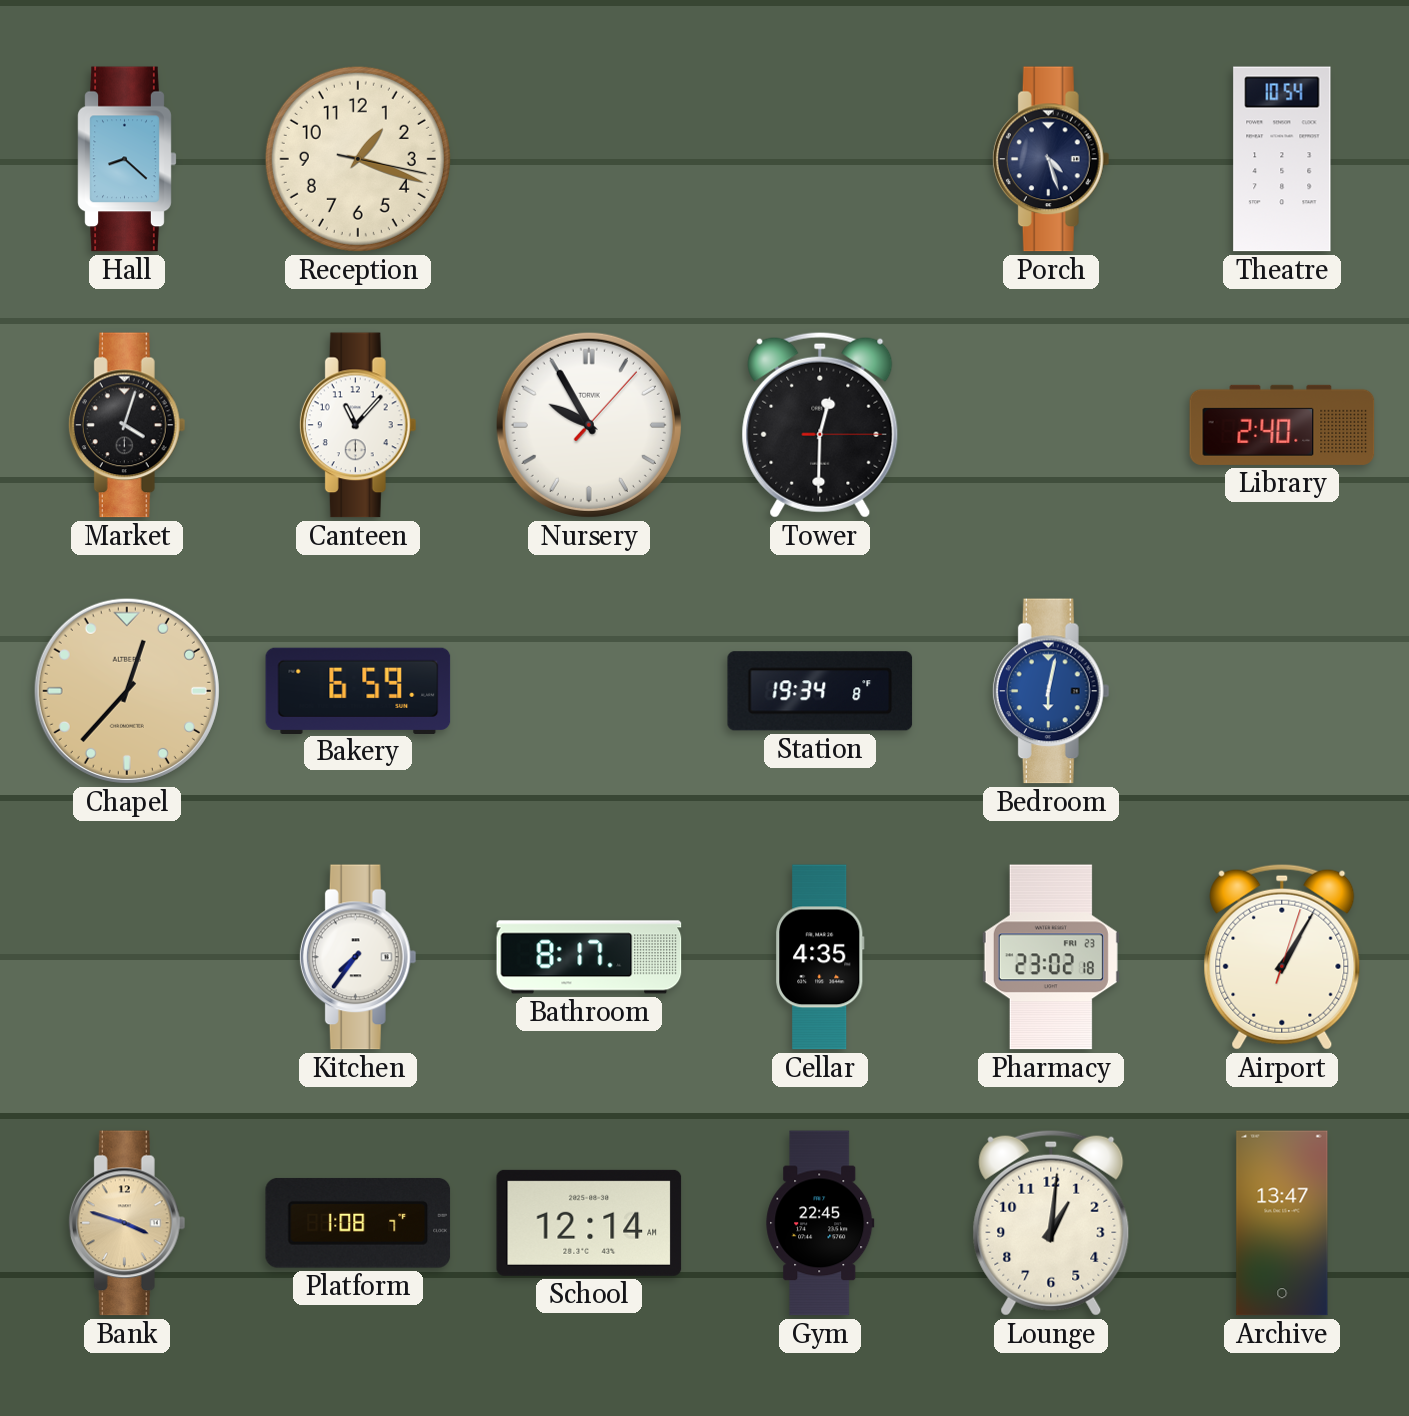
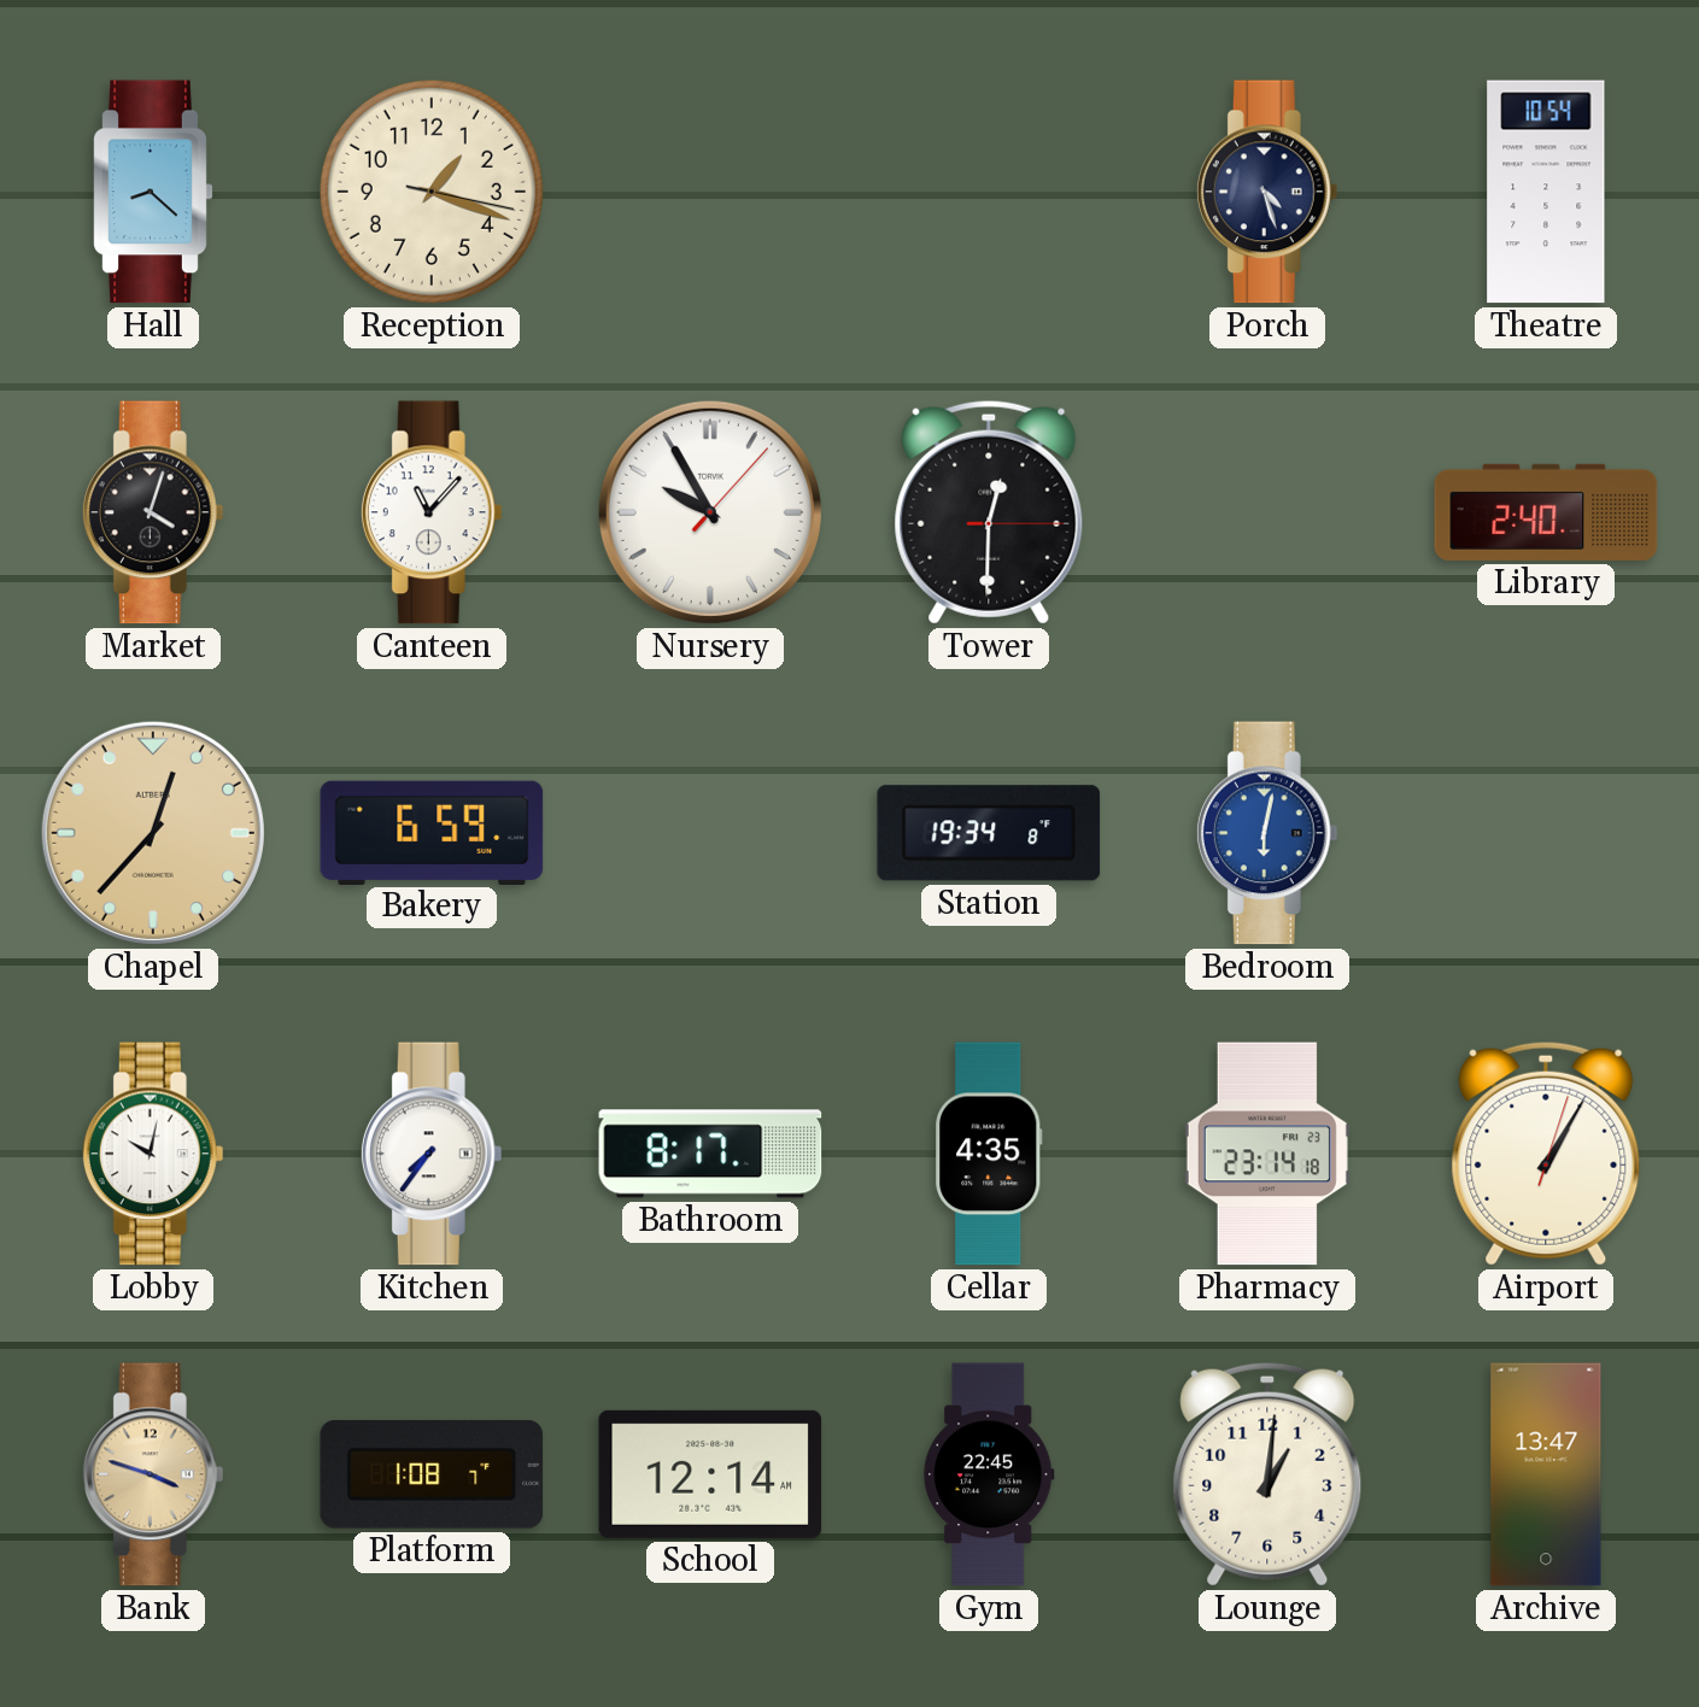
Lobby: none -> 10:02
Pharmacy: 23:02 -> 23:14
